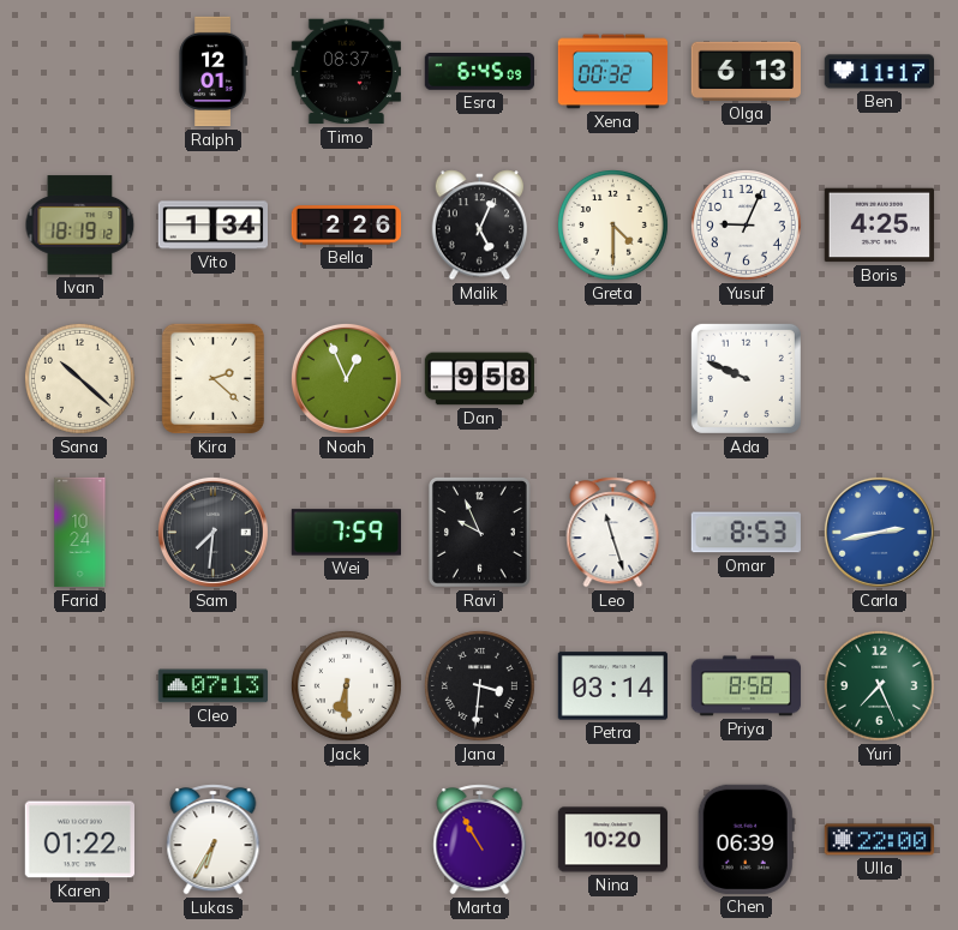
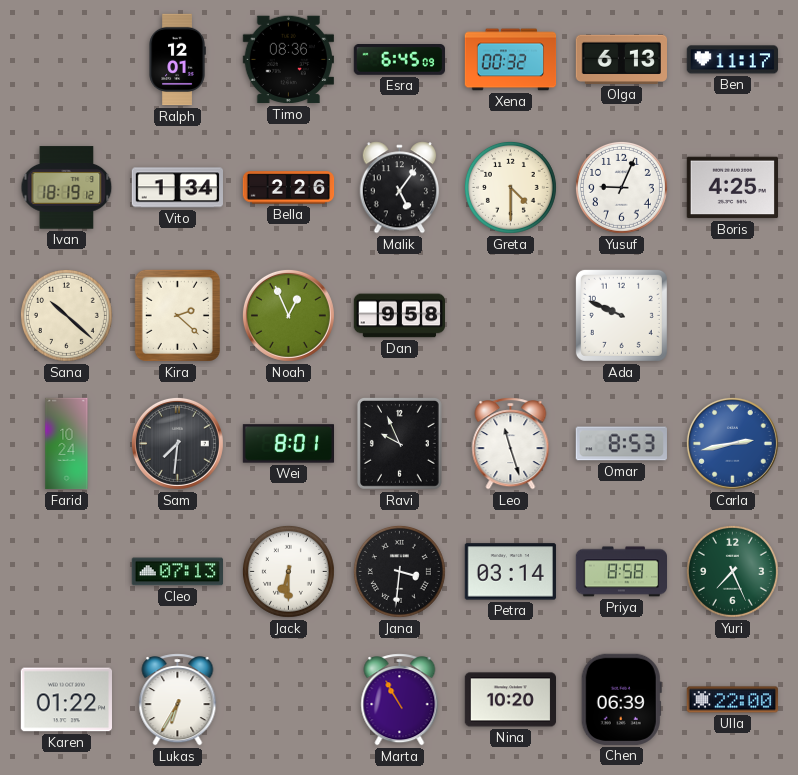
Timo: 08:37 -> 08:36
Malik: 5:04 -> 5:06
Wei: 7:59 -> 8:01
